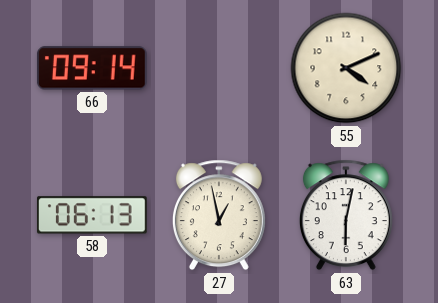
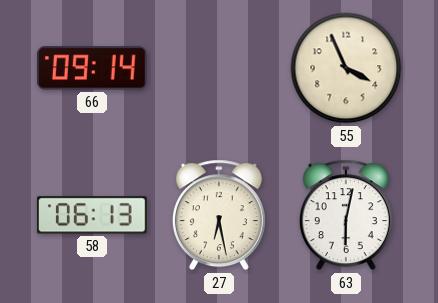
55: 4:11 -> 3:56
27: 12:58 -> 6:28
